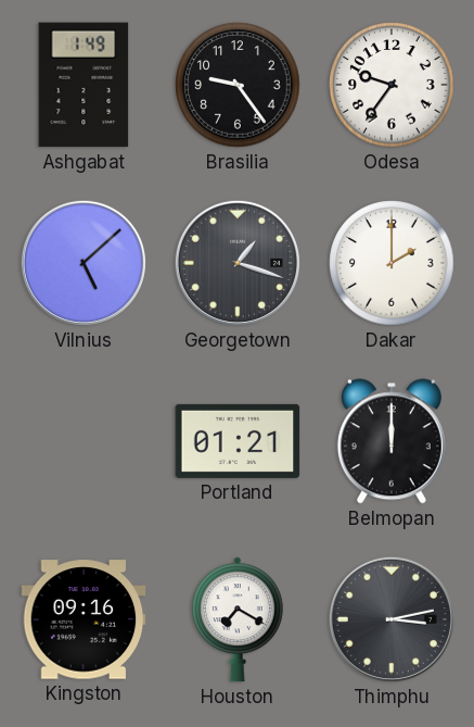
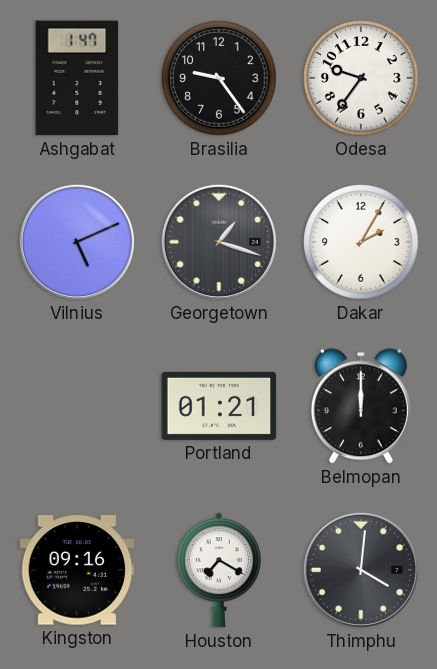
Ashgabat: 1:49 -> 1:47
Vilnius: 5:08 -> 5:11
Dakar: 2:00 -> 2:05
Thimphu: 3:13 -> 4:01
